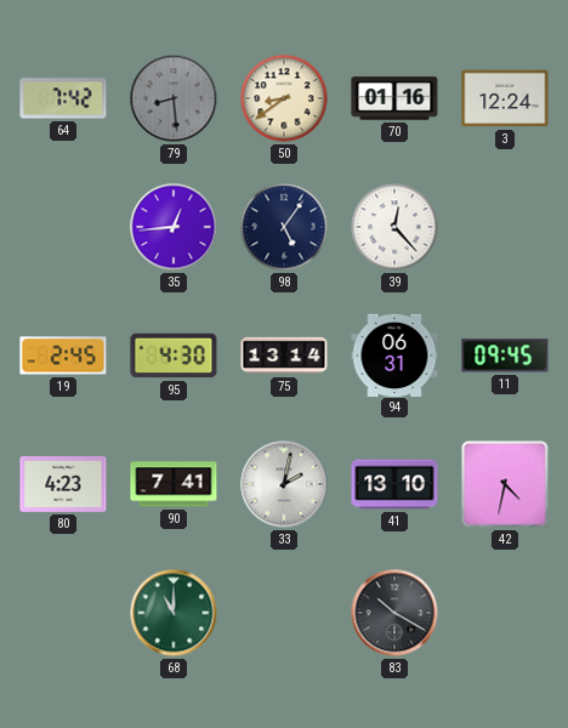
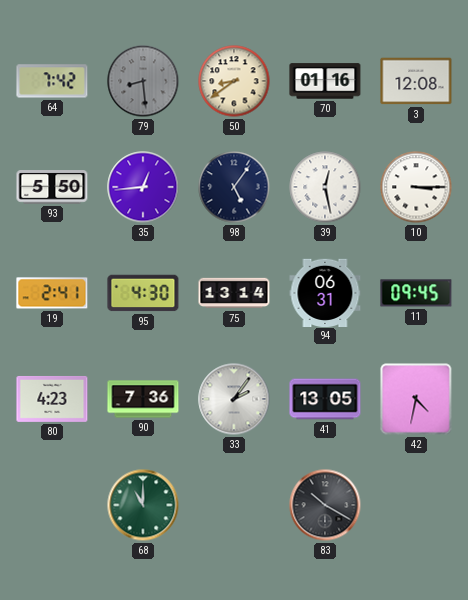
3: 12:24 -> 12:08
93: none -> 5:50
39: 12:23 -> 12:28
10: none -> 3:15
19: 2:45 -> 2:41
90: 7:41 -> 7:36
33: 2:02 -> 2:06
41: 13:10 -> 13:05
